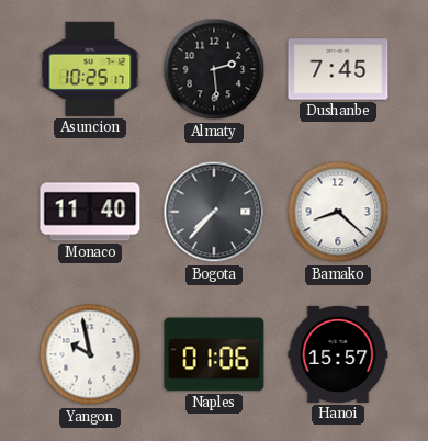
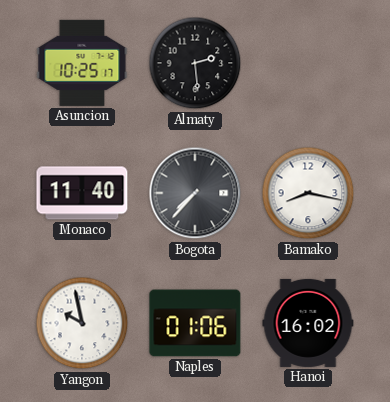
Dushanbe: 7:45 -> none
Bamako: 8:22 -> 8:17
Hanoi: 15:57 -> 16:02
